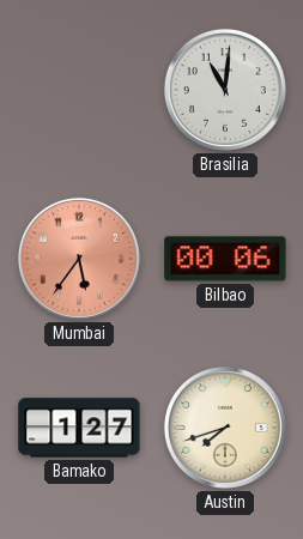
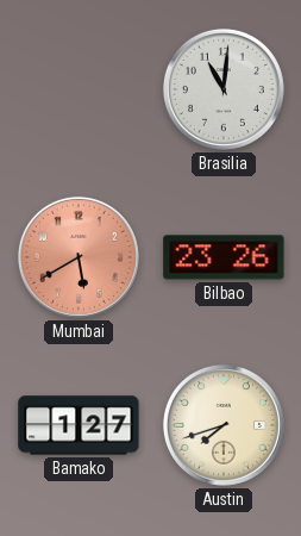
Mumbai: 5:36 -> 5:40
Bilbao: 00:06 -> 23:26
